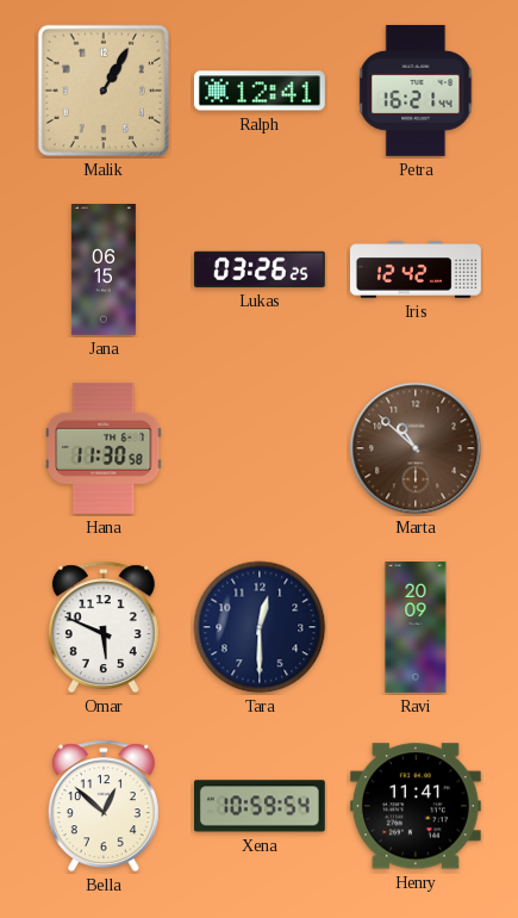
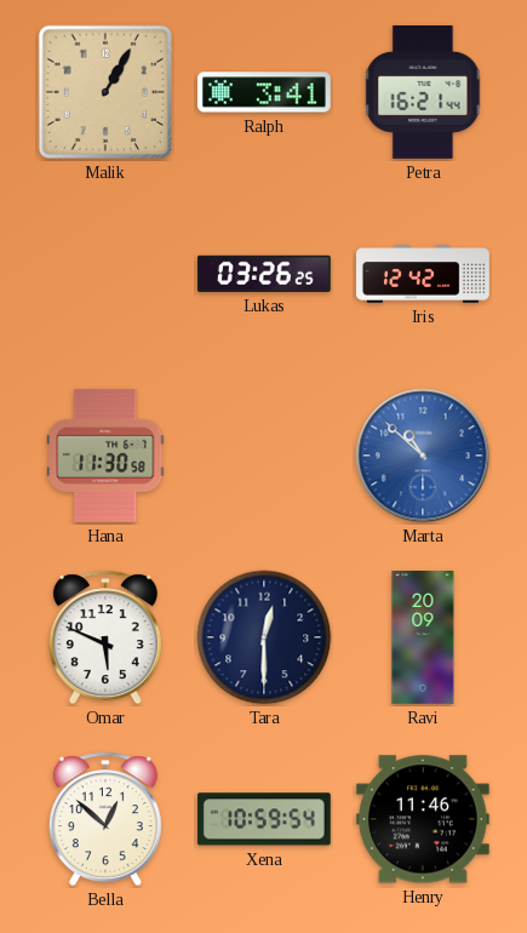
Ralph: 12:41 -> 3:41
Jana: 06:15 -> none
Marta dial: brown -> blue
Henry: 11:41 -> 11:46
